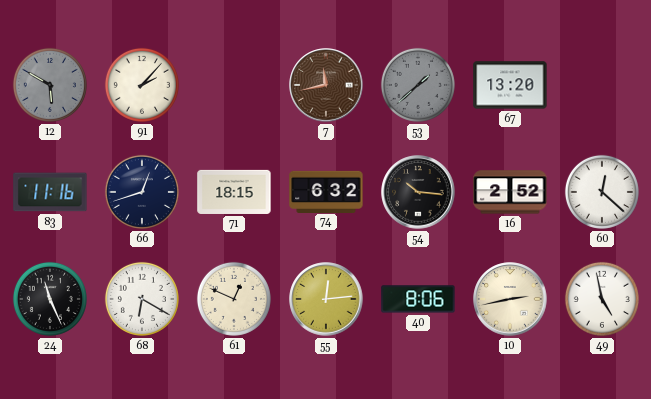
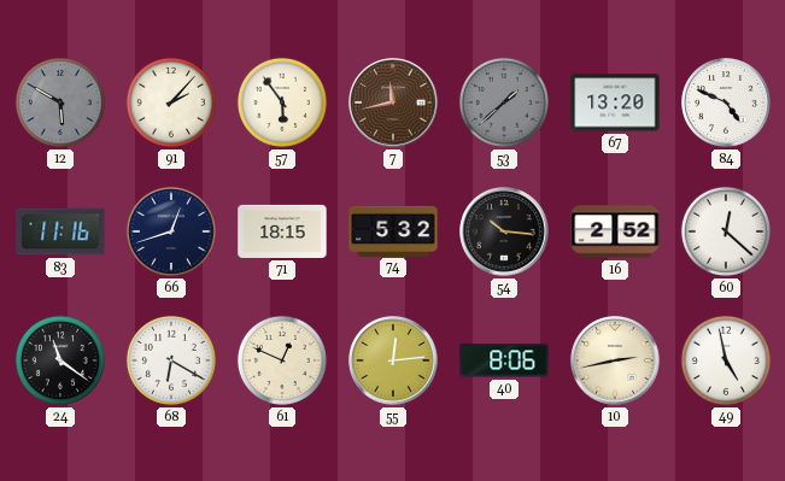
57: none -> 5:54
84: none -> 4:49
74: 6:32 -> 5:32
24: 11:26 -> 11:21
